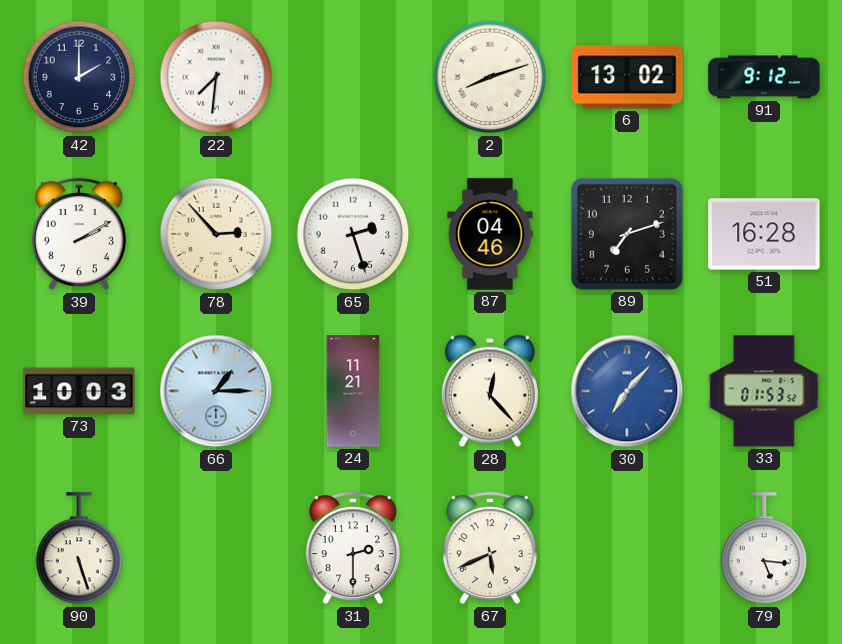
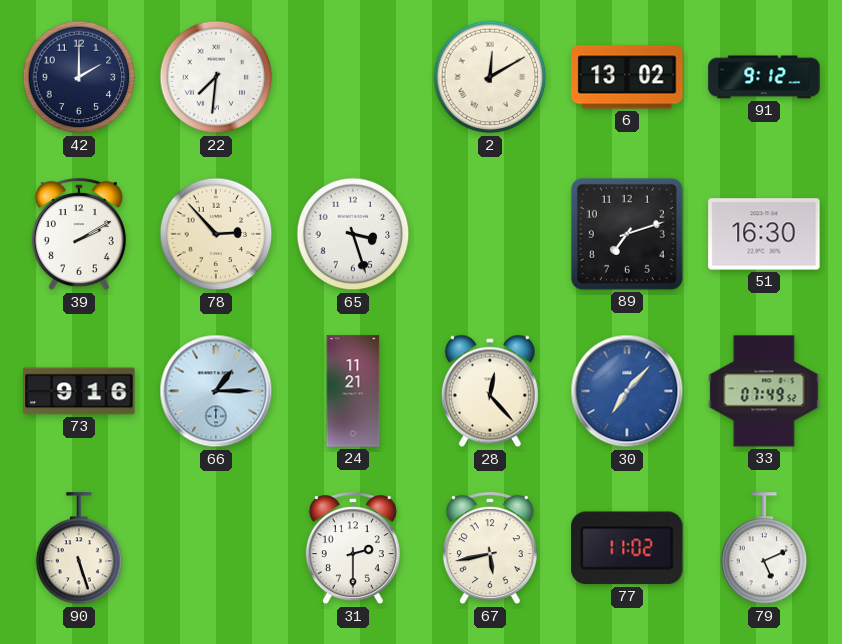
2: 8:12 -> 12:10
65: 2:27 -> 3:27
87: 04:46 -> none
51: 16:28 -> 16:30
73: 10:03 -> 9:16
33: 01:53 -> 07:49
67: 5:41 -> 5:43
77: none -> 11:02
79: 5:16 -> 5:11
